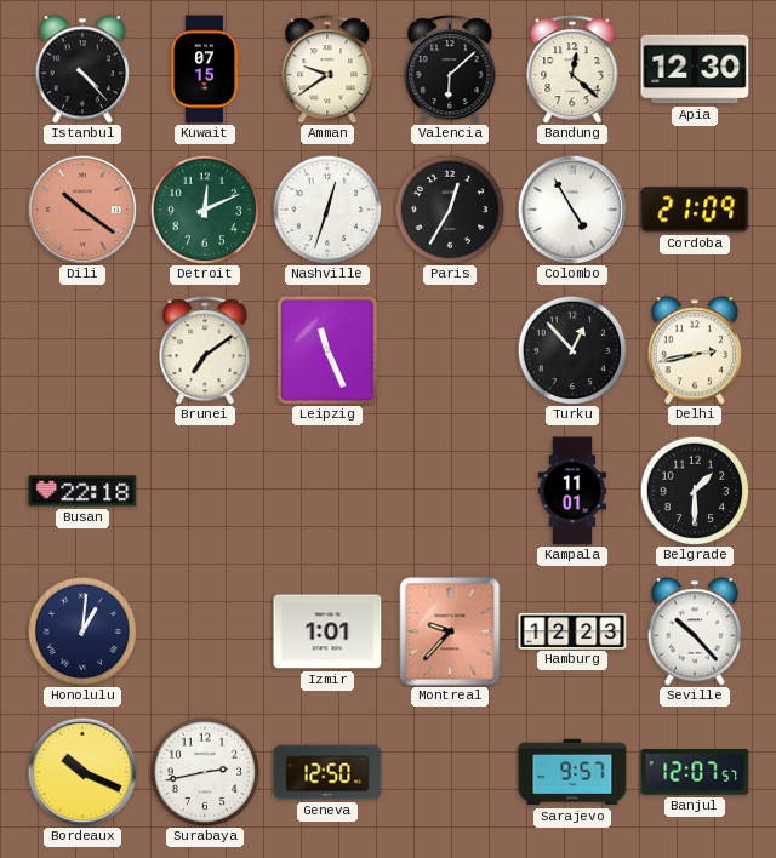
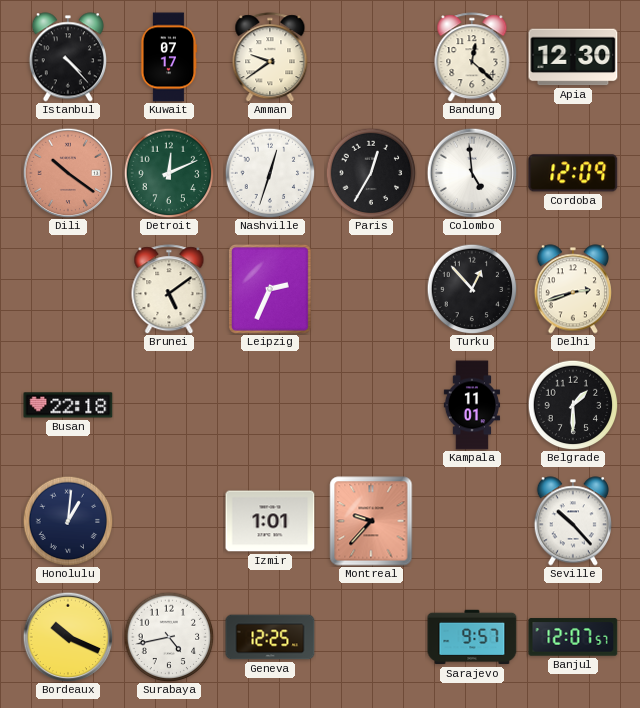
Kuwait: 07:15 -> 07:17
Valencia: 6:08 -> none
Colombo: 4:55 -> 4:59
Cordoba: 21:09 -> 12:09
Brunei: 7:09 -> 5:09
Leipzig: 11:26 -> 2:34
Delhi: 2:43 -> 2:42
Hamburg: 12:23 -> none
Surabaya: 2:43 -> 4:43
Geneva: 12:50 -> 12:25
